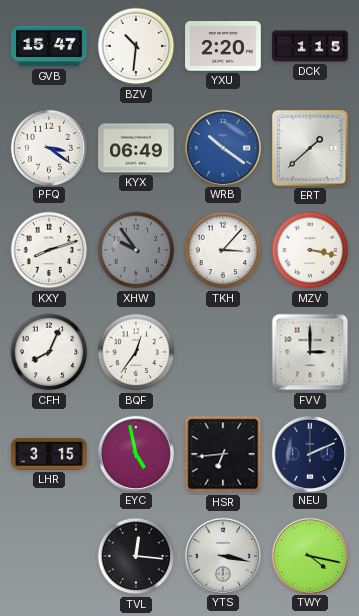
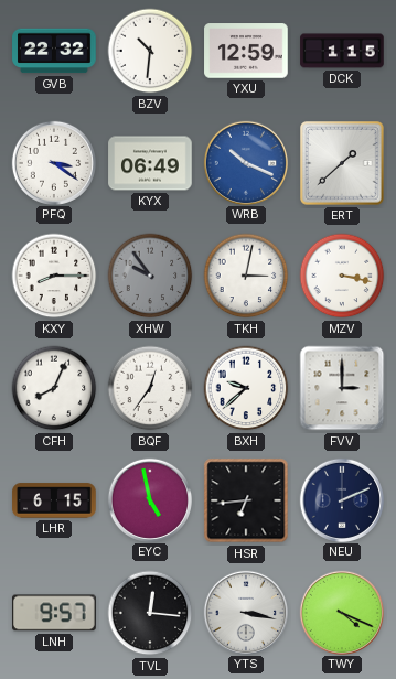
GVB: 15:47 -> 22:32
YXU: 2:20 -> 12:59
WRB: 10:21 -> 10:19
KXY: 8:12 -> 8:15
TKH: 3:07 -> 3:02
BXH: none -> 9:38
LHR: 3:15 -> 6:15
LNH: none -> 9:57
TWY: 4:17 -> 4:19
